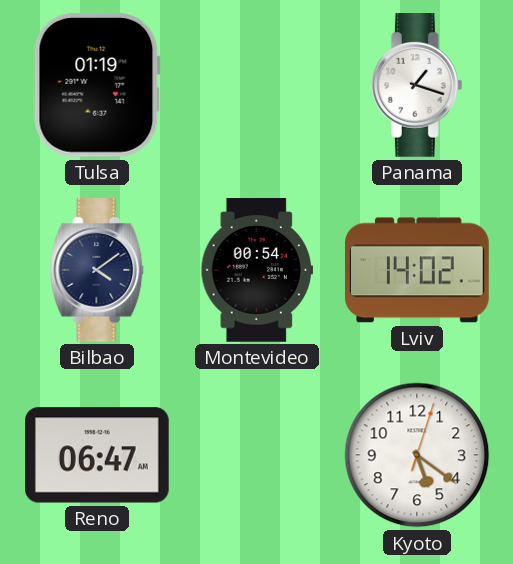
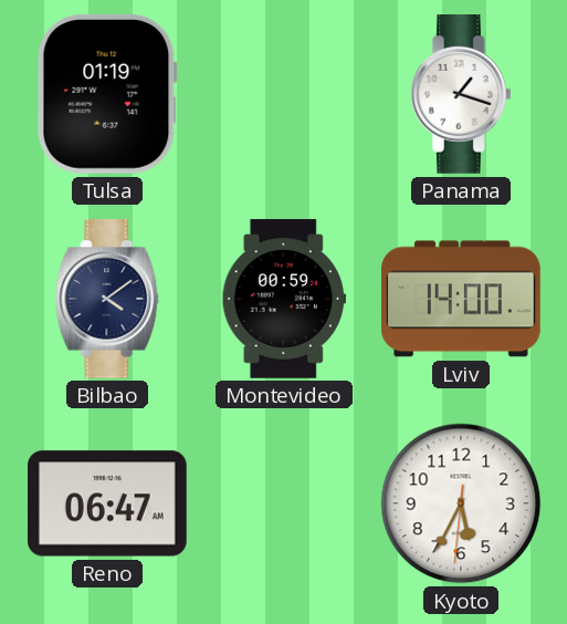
Montevideo: 00:54 -> 00:59
Lviv: 14:02 -> 14:00
Kyoto: 5:21 -> 5:34
